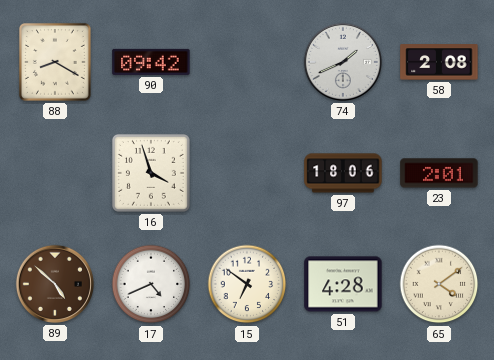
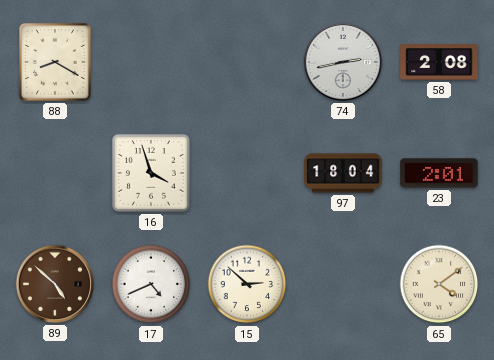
90: 09:42 -> none
74: 1:41 -> 2:43
97: 18:06 -> 18:04
15: 6:51 -> 2:52
51: 4:28 -> none
